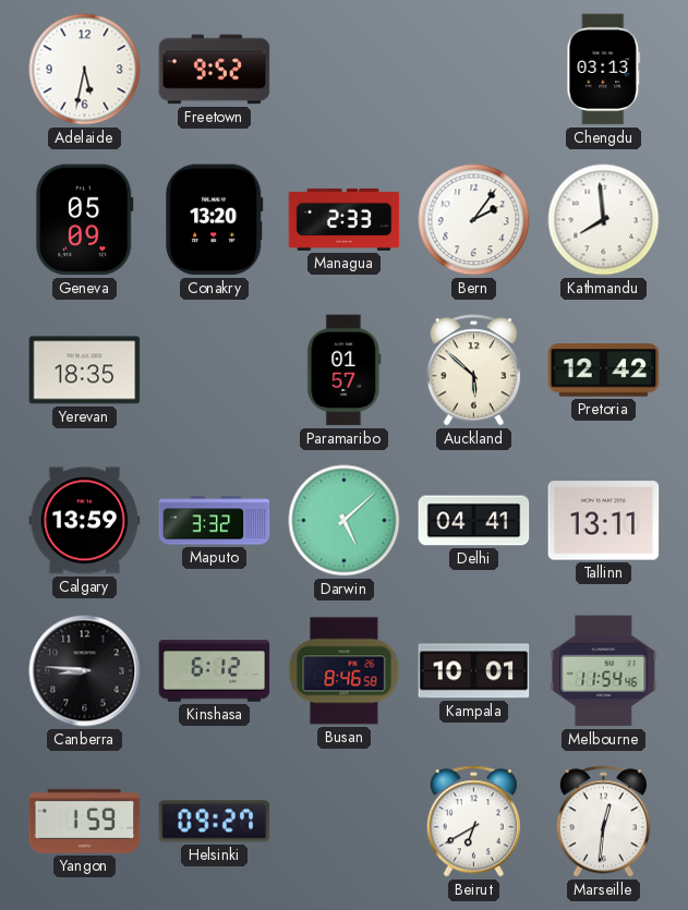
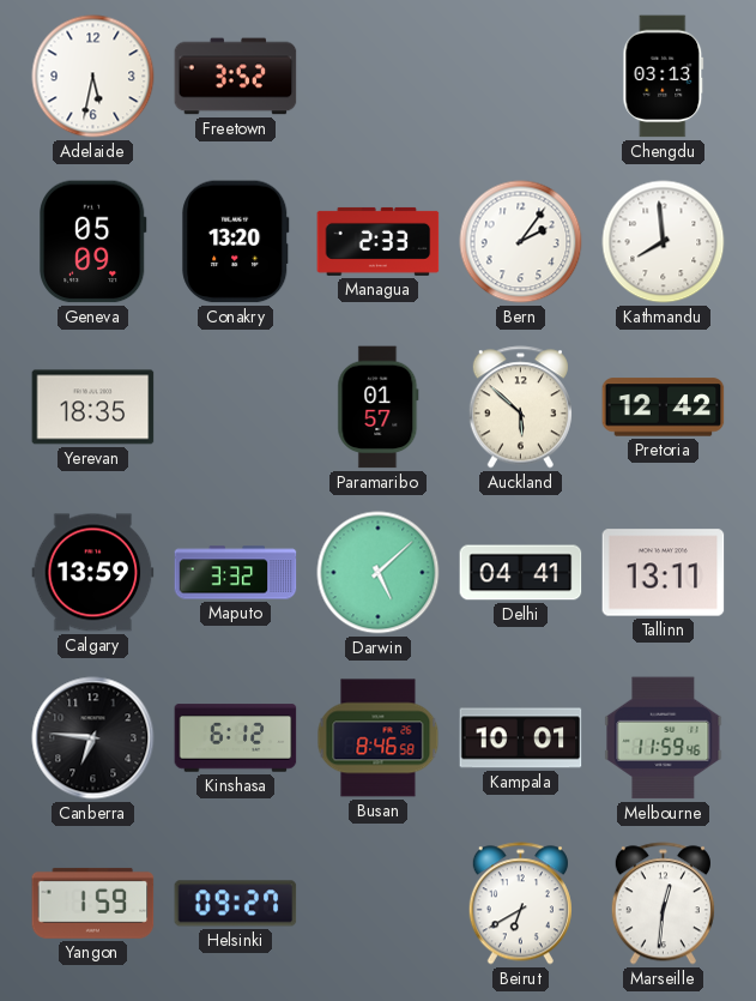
Freetown: 9:52 -> 3:52
Canberra: 8:46 -> 6:46
Melbourne: 11:54 -> 11:59
